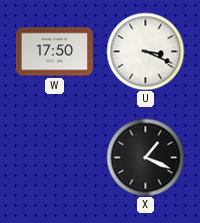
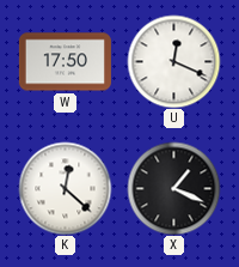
U: 3:19 -> 12:19
K: none -> 12:22
